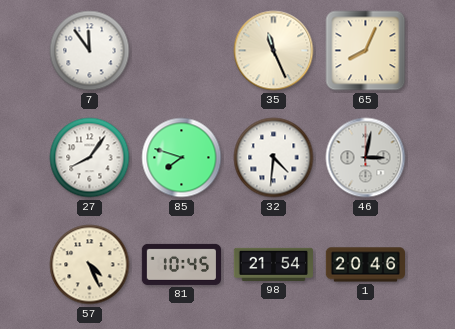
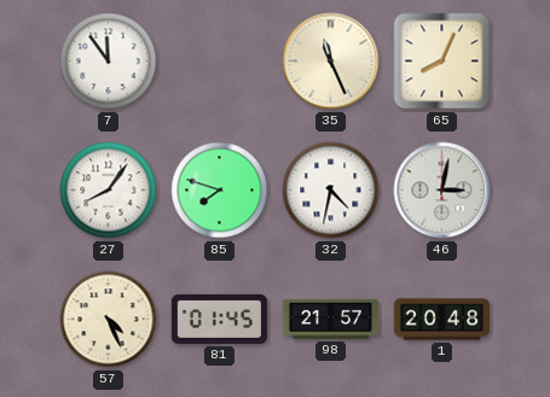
32: 4:31 -> 4:32
81: 10:45 -> 01:45
98: 21:54 -> 21:57
1: 20:46 -> 20:48
